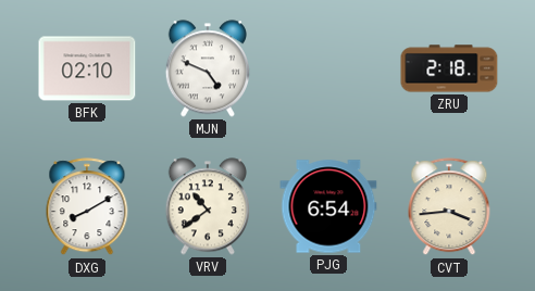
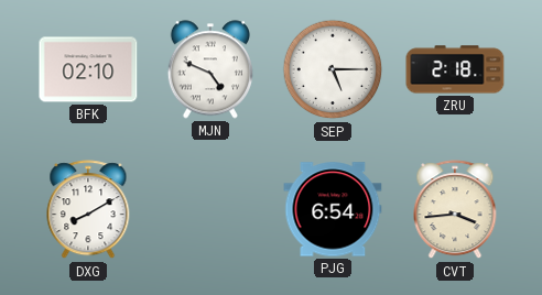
SEP: none -> 5:15
VRV: 10:39 -> none
